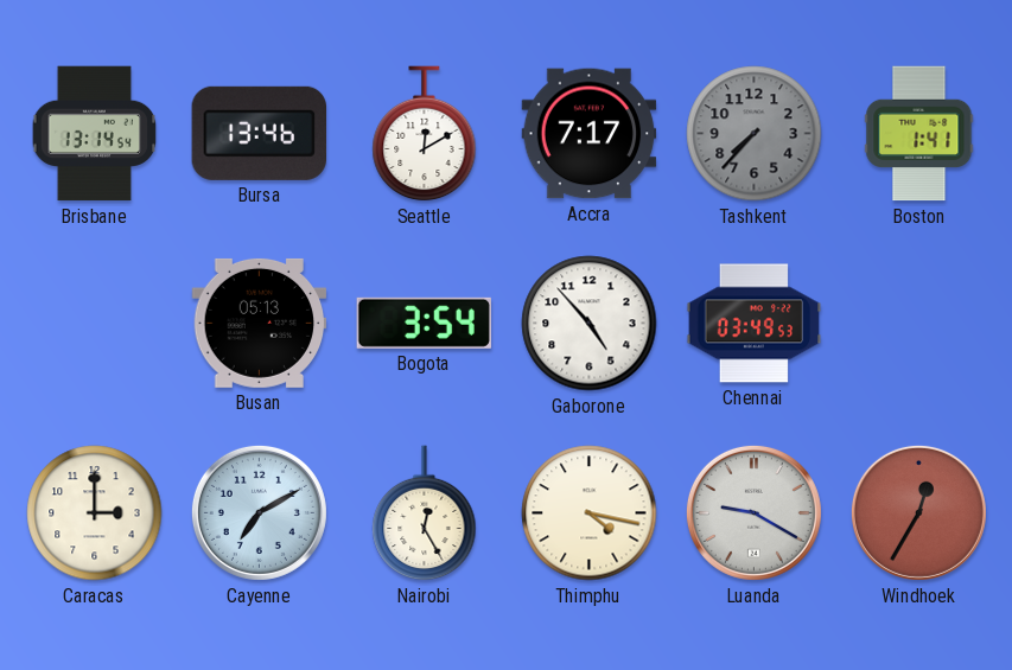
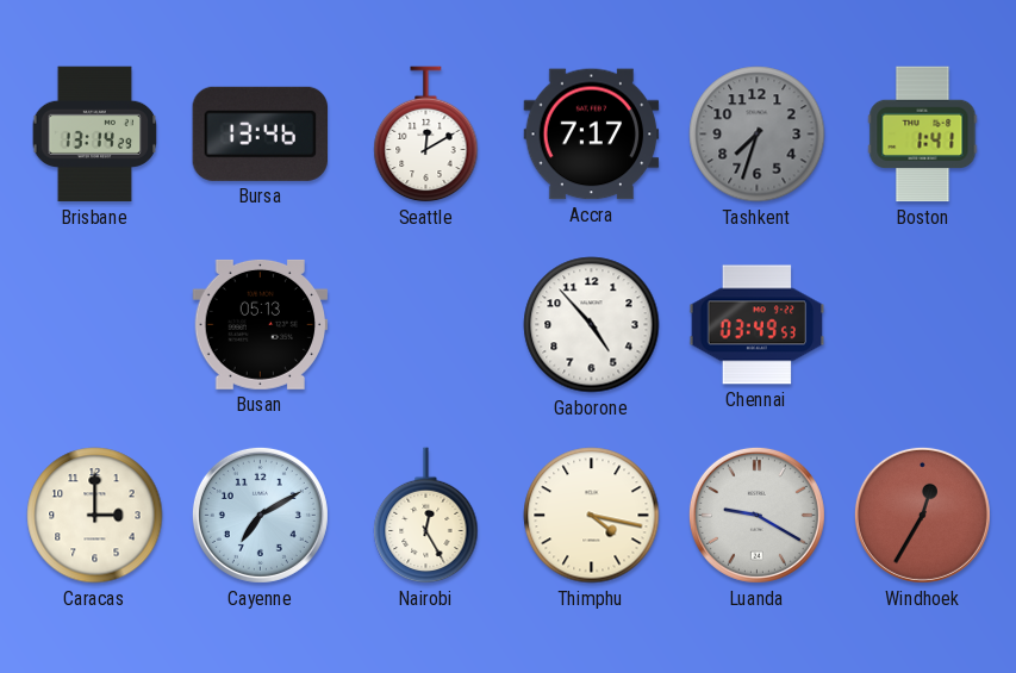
Brisbane: 13:14:54 -> 13:14:29
Tashkent: 7:37 -> 7:33
Bogota: 3:54 -> none
